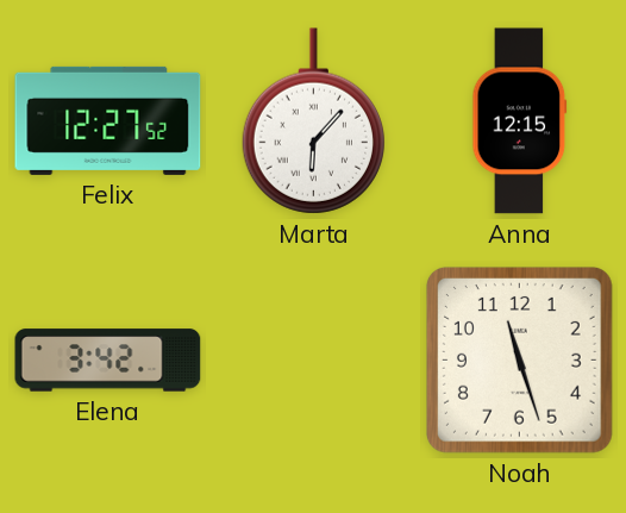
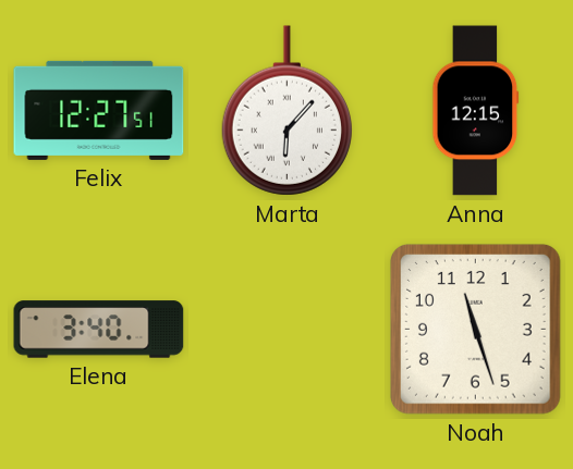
Felix: 12:27:52 -> 12:27:51
Elena: 3:42 -> 3:40
